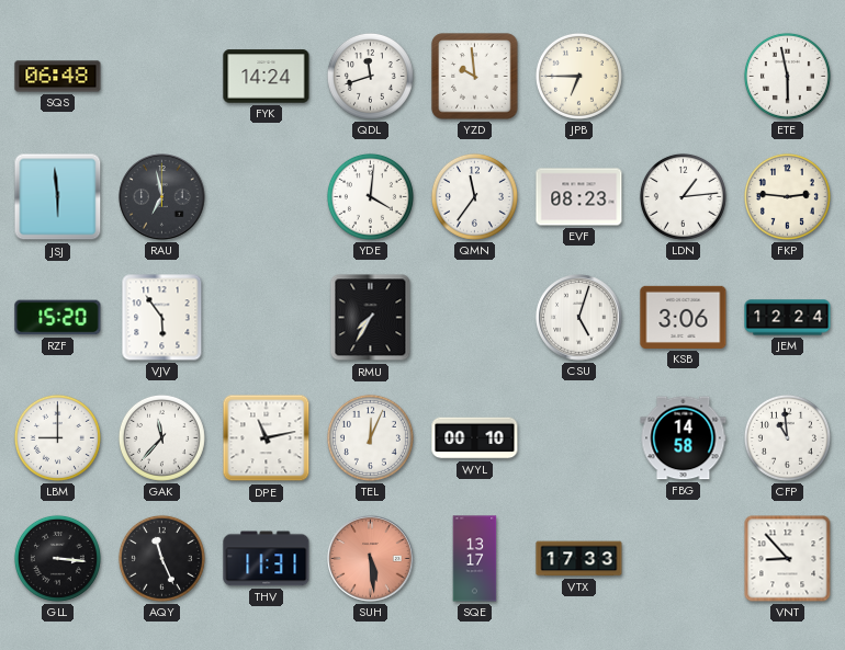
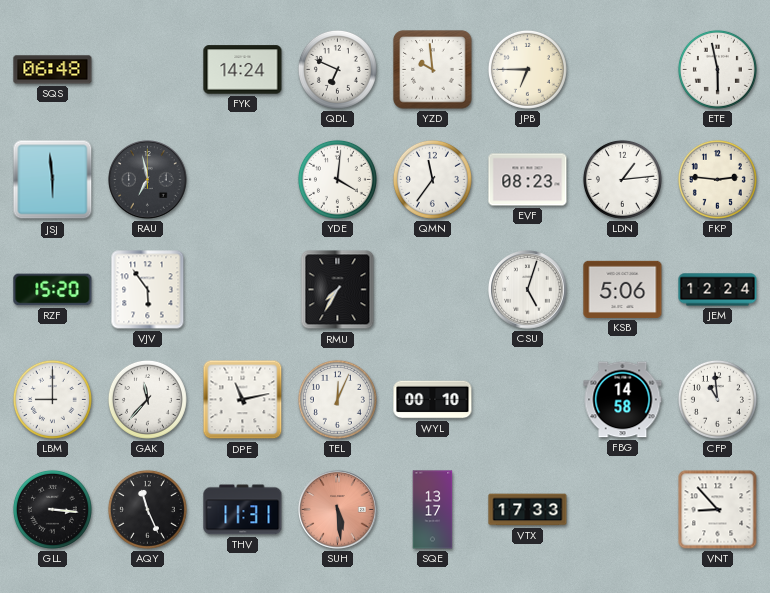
QDL: 11:42 -> 6:49
KSB: 3:06 -> 5:06
